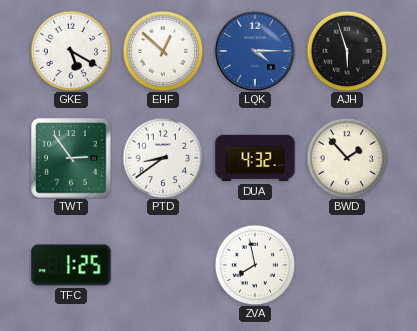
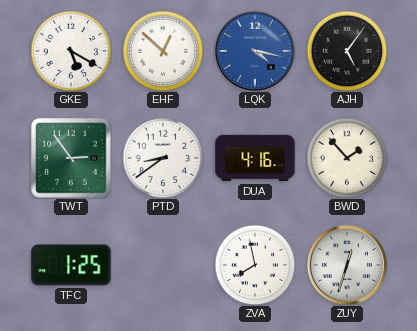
LQK: 4:15 -> 4:17
AJH: 5:57 -> 5:06
DUA: 4:32 -> 4:16
ZUY: none -> 12:33
